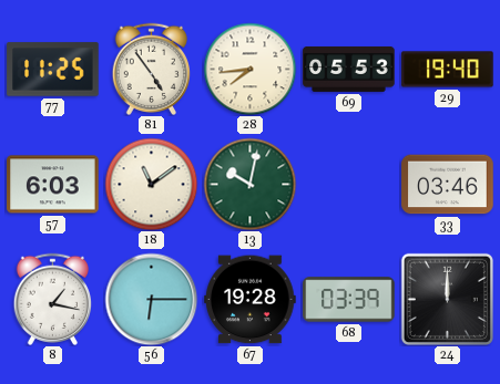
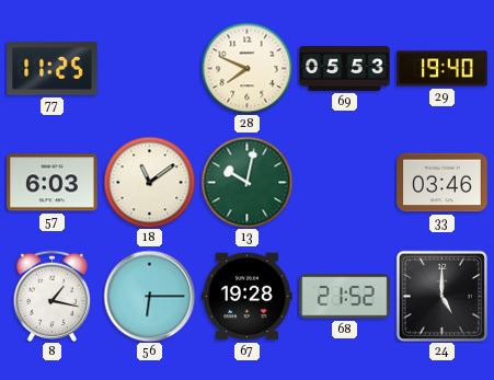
81: 4:54 -> none
28: 7:44 -> 7:49
68: 03:39 -> 21:52
24: 12:00 -> 5:00
